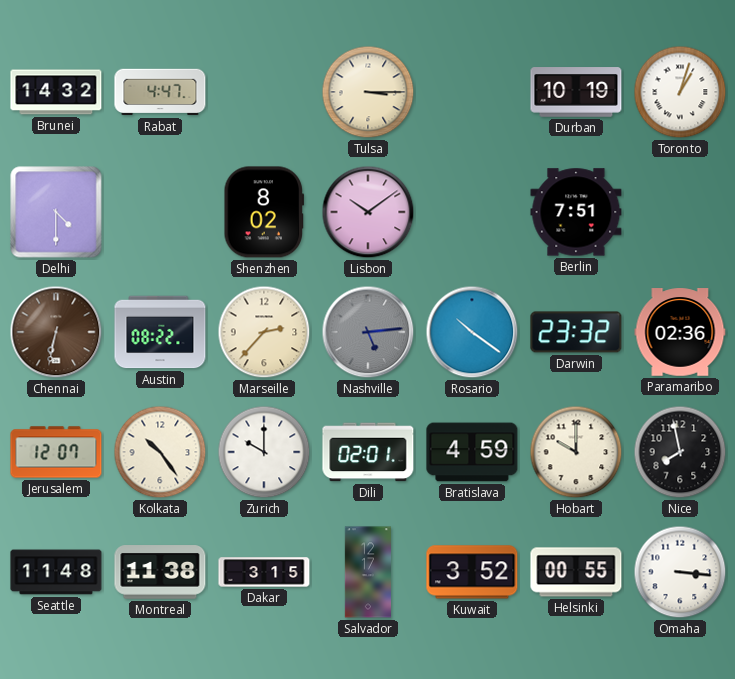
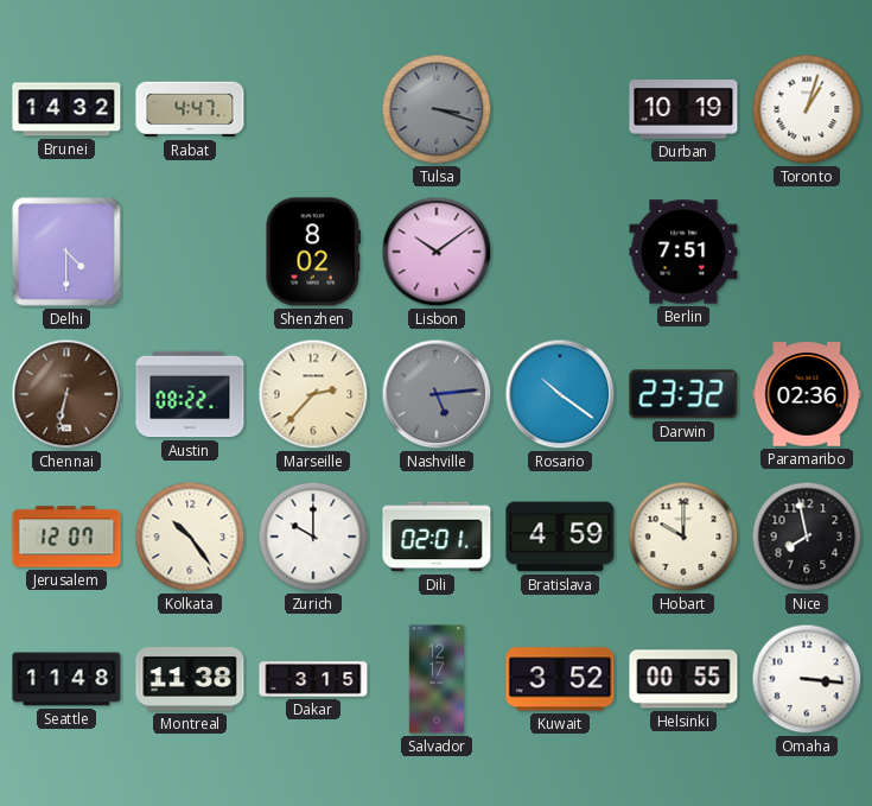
Tulsa: 3:15 -> 3:18
Tulsa dial: cream -> grey
